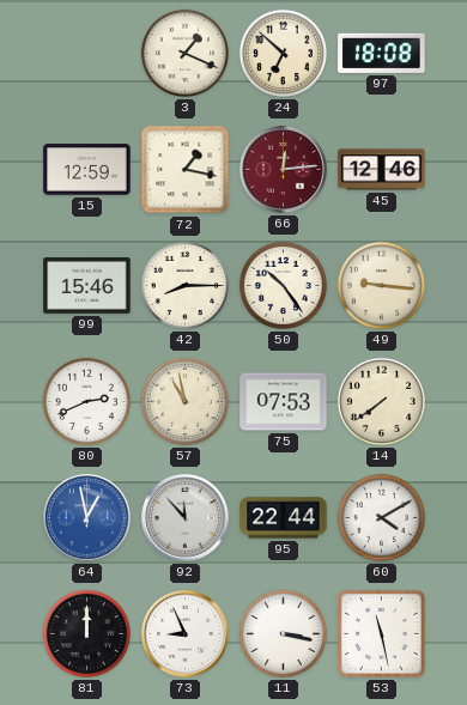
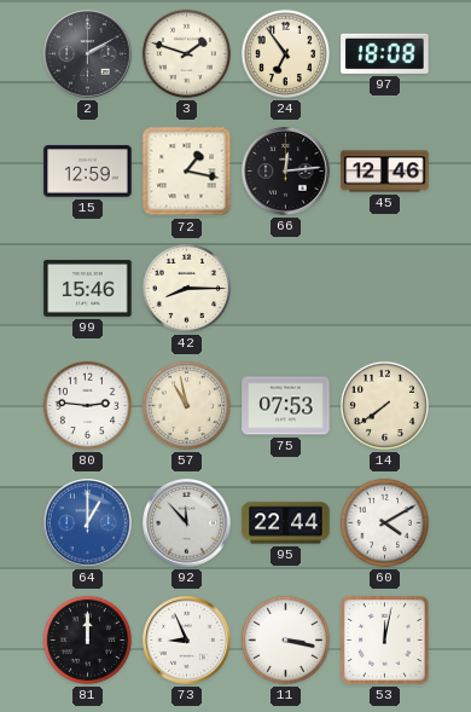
2: none -> 2:10
3: 1:19 -> 1:48
24: 6:52 -> 6:54
66 dial: burgundy -> black
50: 10:24 -> none
49: 9:16 -> none
80: 2:41 -> 2:46
64: 12:58 -> 1:00
53: 11:28 -> 12:02
